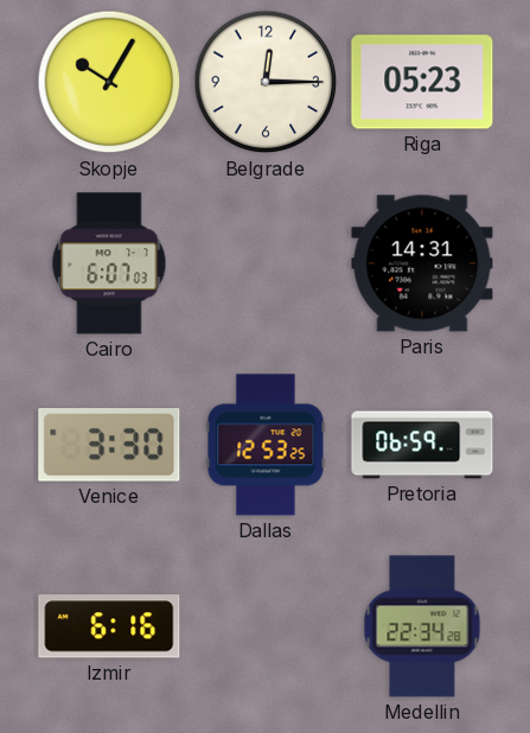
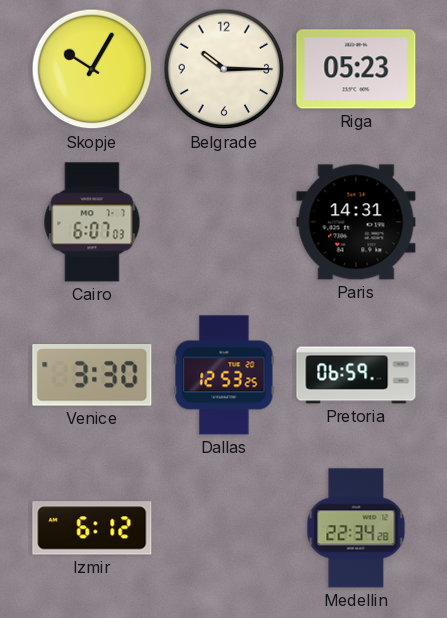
Belgrade: 12:15 -> 10:15
Izmir: 6:16 -> 6:12
